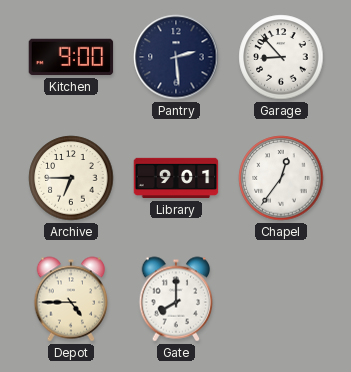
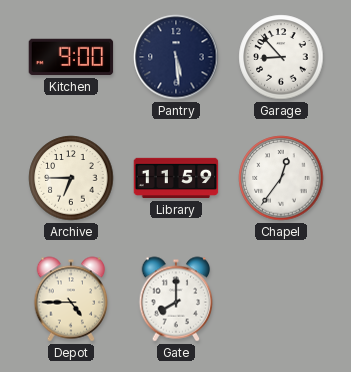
Pantry: 2:29 -> 5:29
Library: 9:01 -> 11:59
